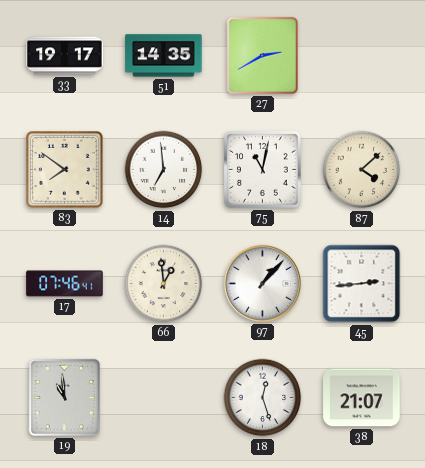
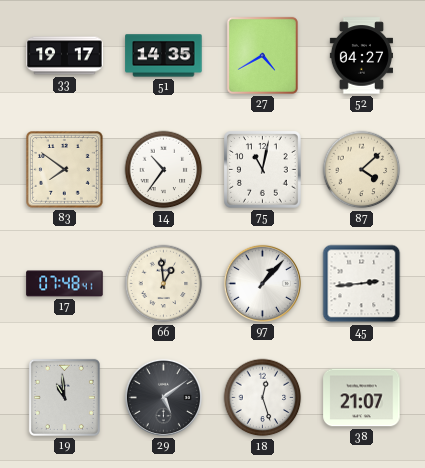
27: 2:40 -> 4:40
52: none -> 04:27
14: 6:59 -> 10:36
17: 07:46 -> 07:48
29: none -> 5:09
